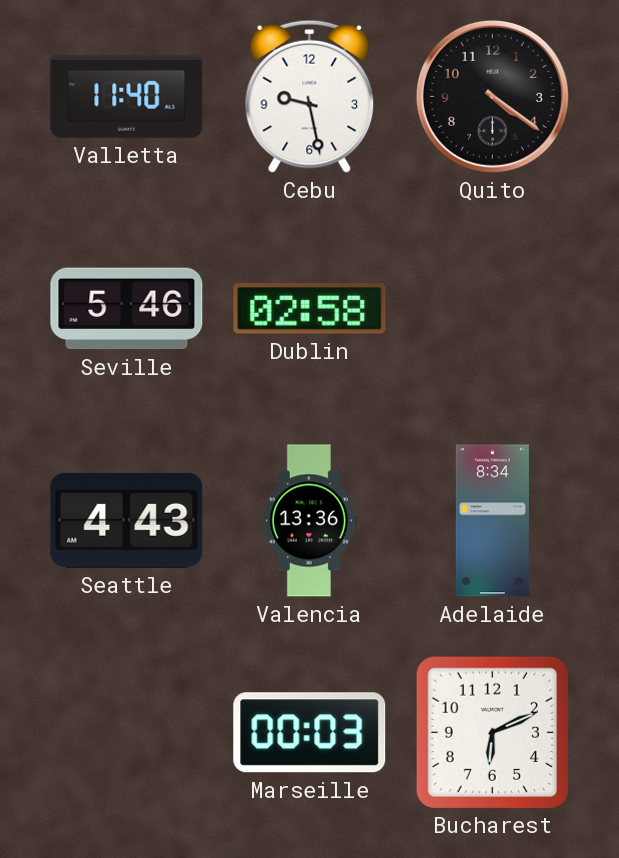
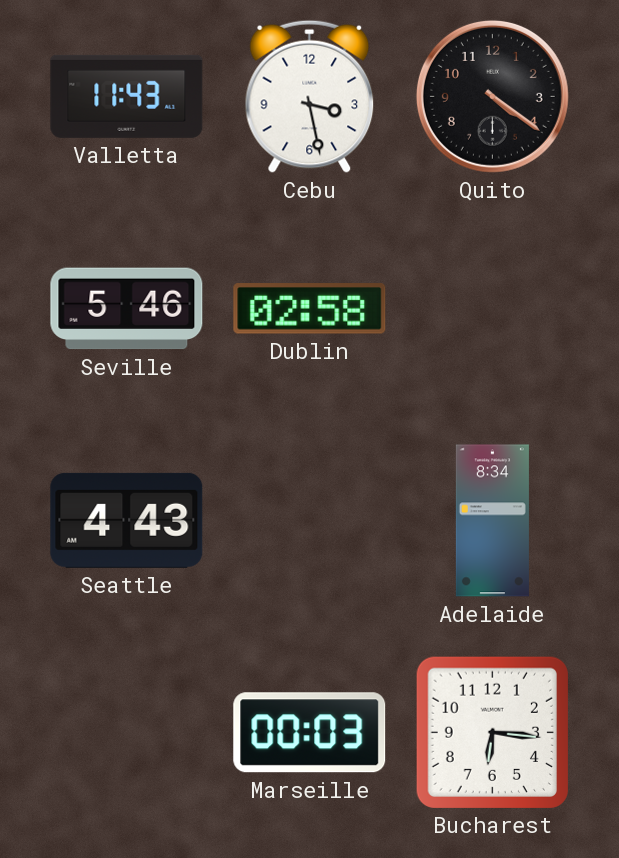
Valletta: 11:40 -> 11:43
Cebu: 9:28 -> 3:28
Valencia: 13:36 -> none
Bucharest: 6:11 -> 6:16
